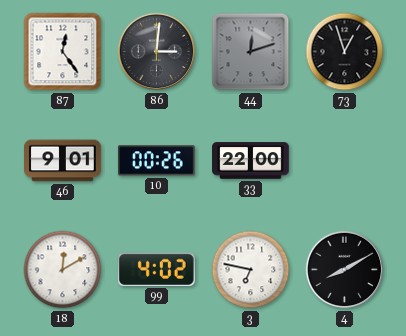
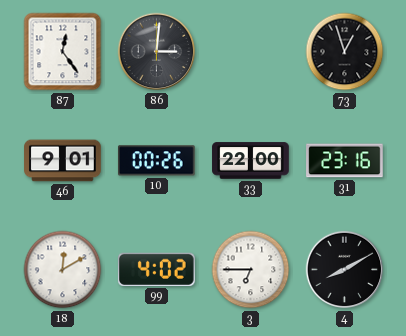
44: 12:12 -> none
31: none -> 23:16
3: 6:47 -> 6:45
